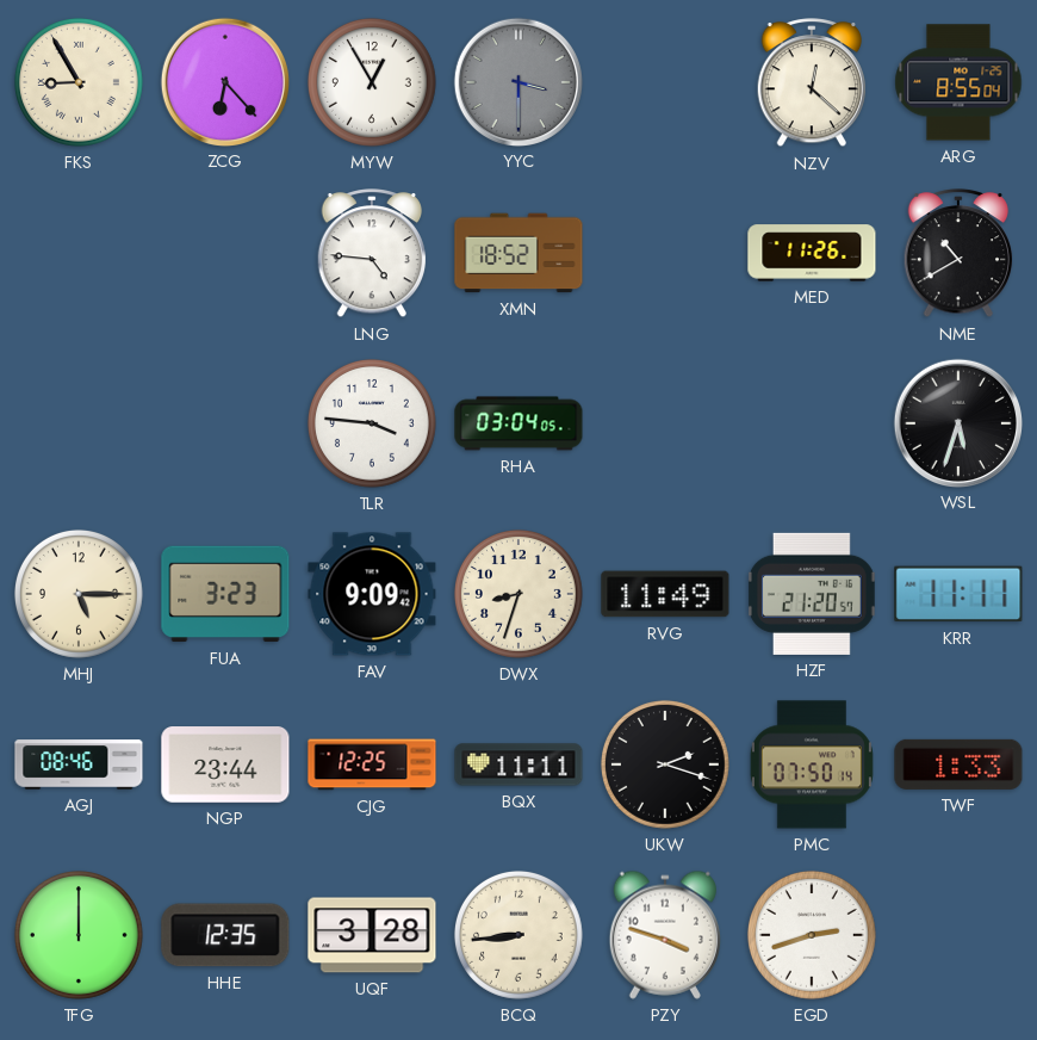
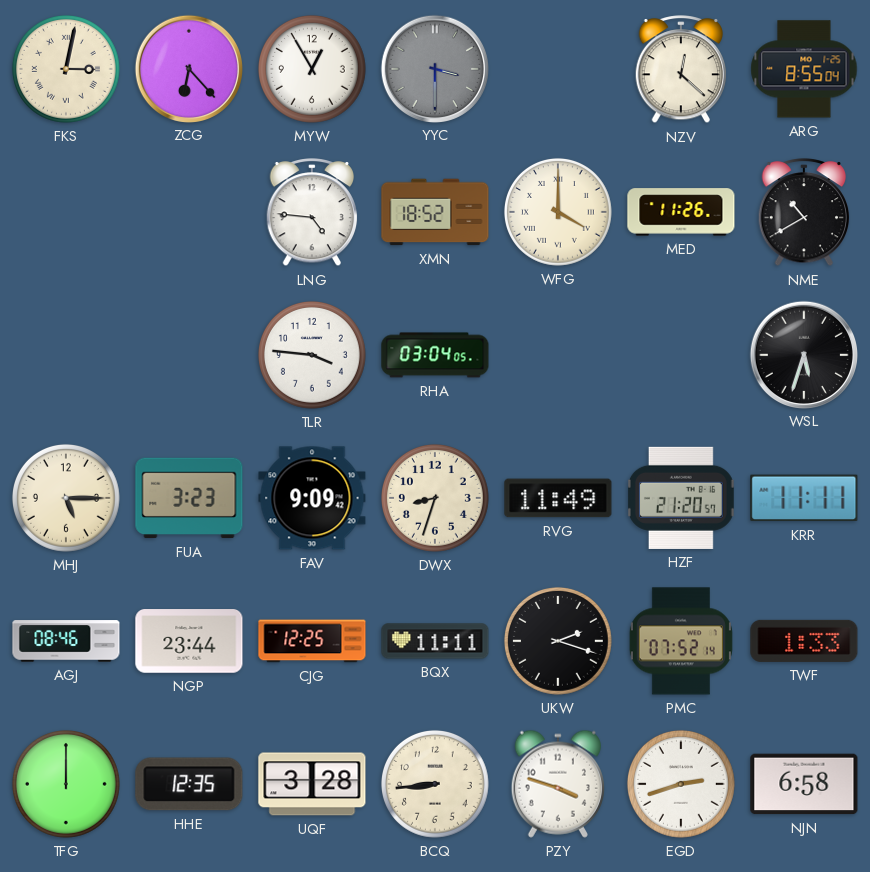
FKS: 8:55 -> 3:02
WFG: none -> 4:00
PMC: 07:50 -> 07:52
NJN: none -> 6:58
